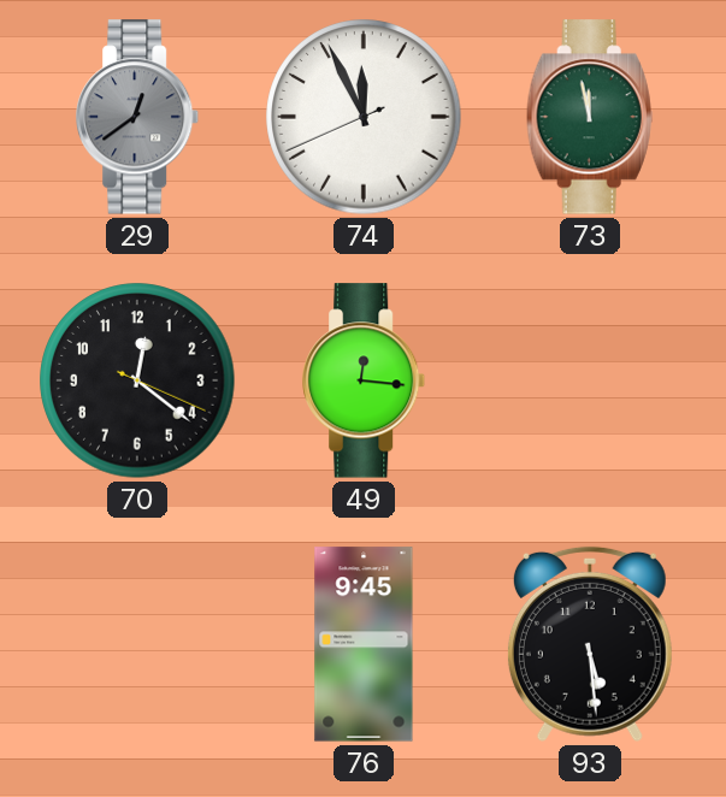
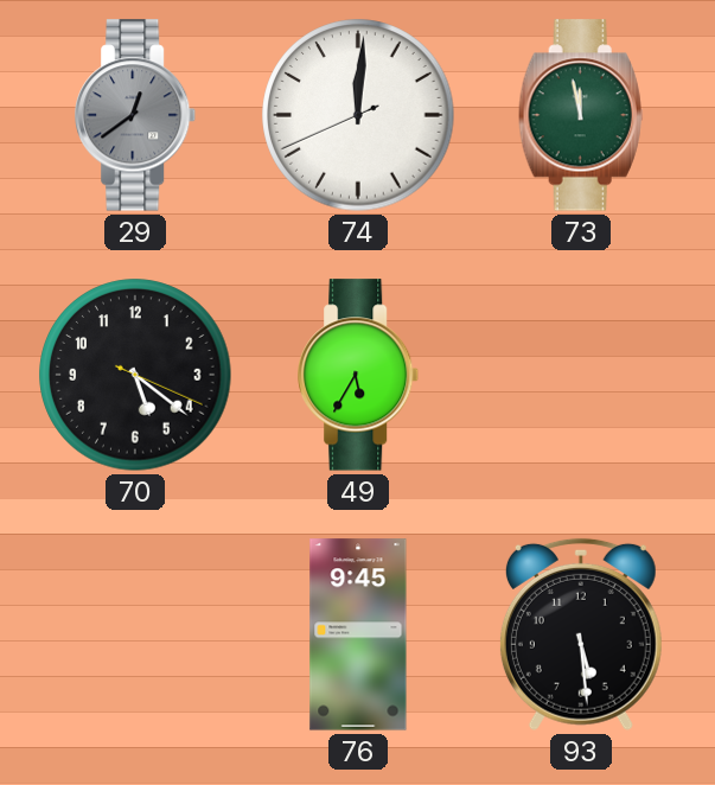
74: 11:55 -> 12:00
70: 12:21 -> 5:21
49: 12:16 -> 5:35
